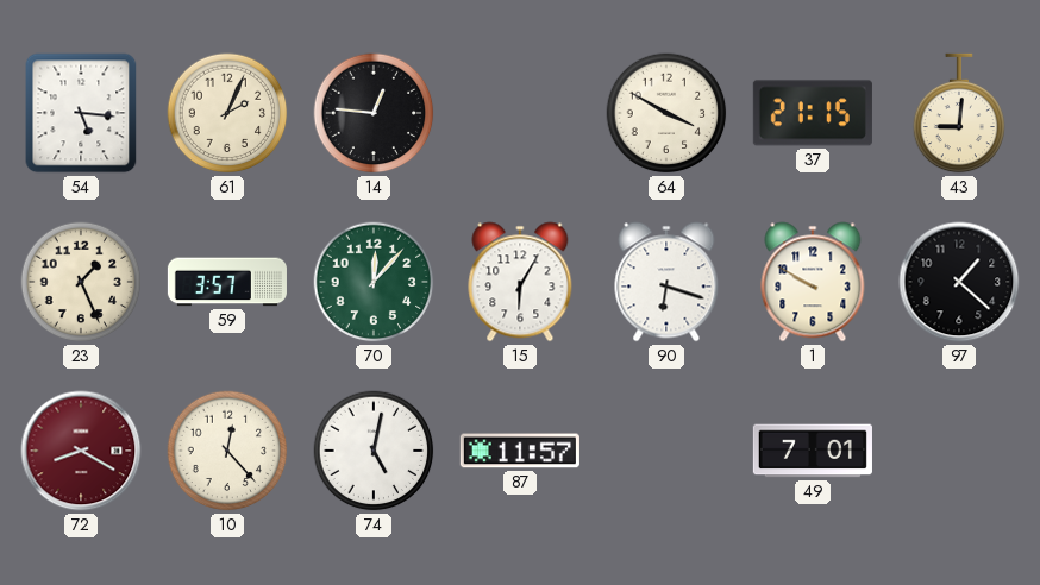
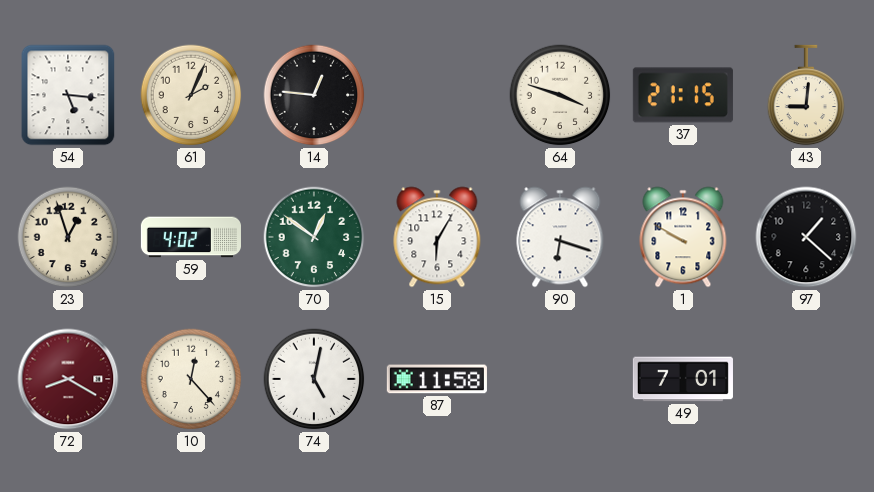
64: 3:50 -> 3:48
23: 1:26 -> 12:57
59: 3:57 -> 4:02
70: 12:07 -> 12:51
87: 11:57 -> 11:58
